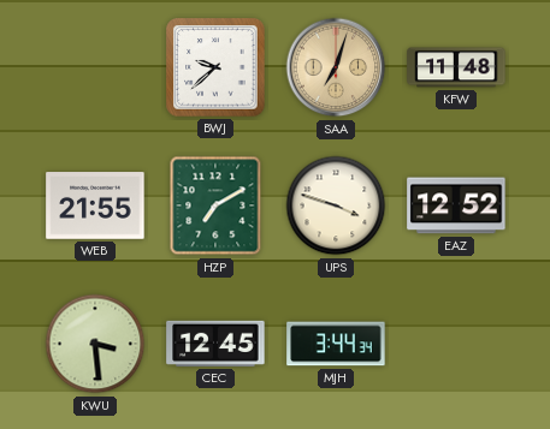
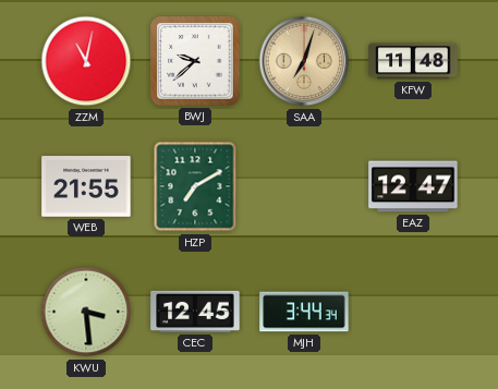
ZZM: none -> 11:02
UPS: 3:48 -> none
EAZ: 12:52 -> 12:47
